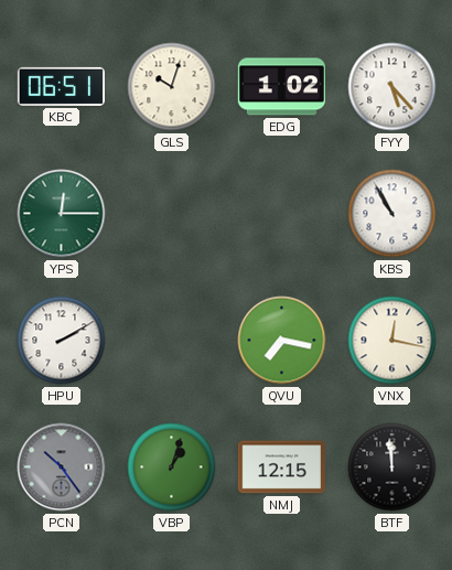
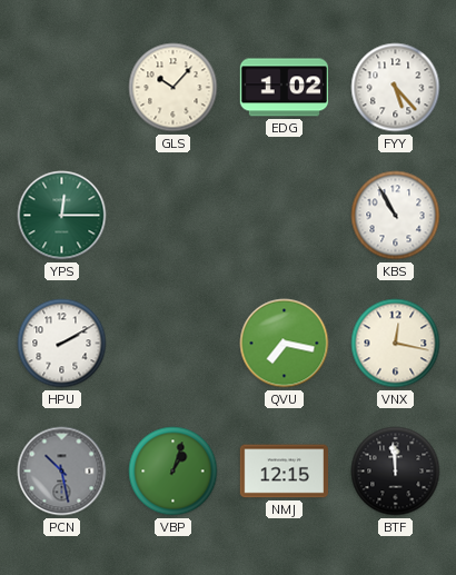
KBC: 06:51 -> none
GLS: 10:03 -> 10:07
PCN: 10:24 -> 10:28
